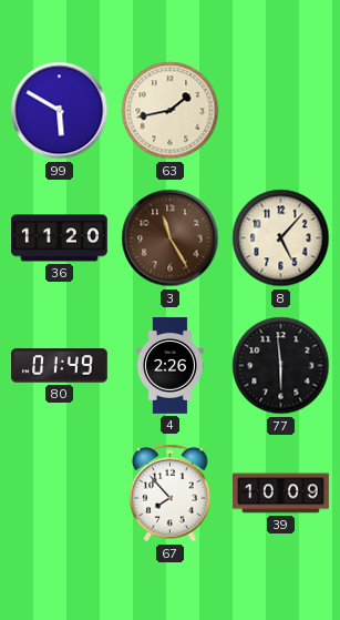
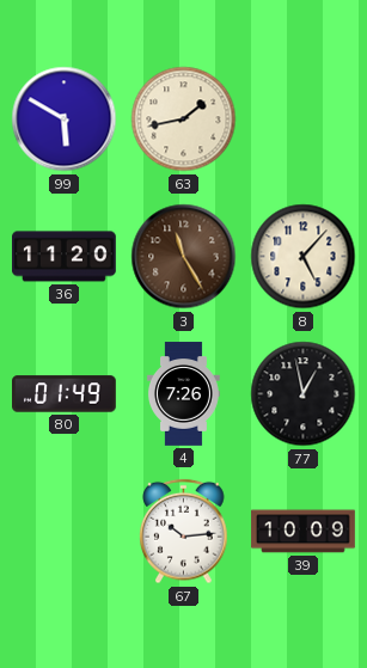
4: 2:26 -> 7:26
77: 5:59 -> 12:58
67: 7:53 -> 10:14
